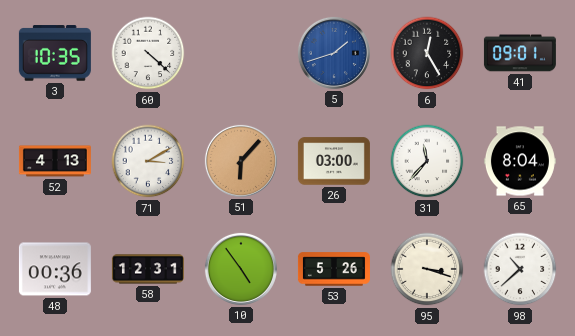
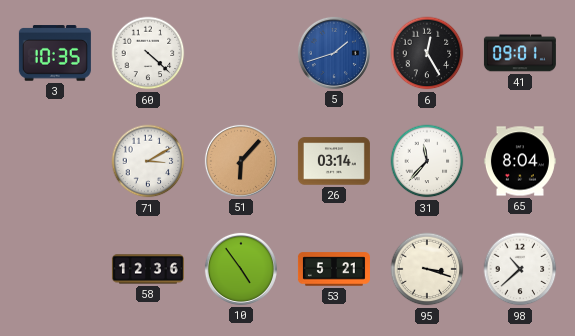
52: 4:13 -> none
26: 03:00 -> 03:14
48: 00:36 -> none
58: 12:31 -> 12:36
53: 5:26 -> 5:21
